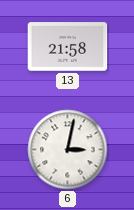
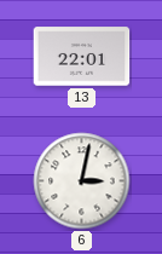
13: 21:58 -> 22:01
